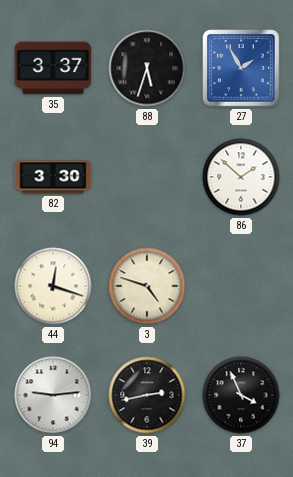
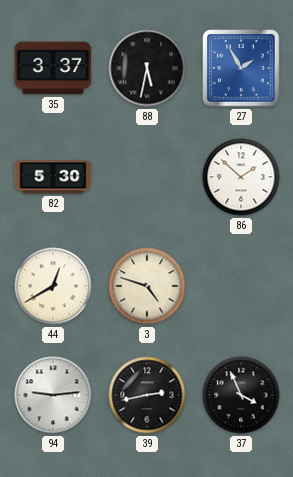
88: 5:33 -> 5:32
82: 3:30 -> 5:30
44: 12:18 -> 12:40
